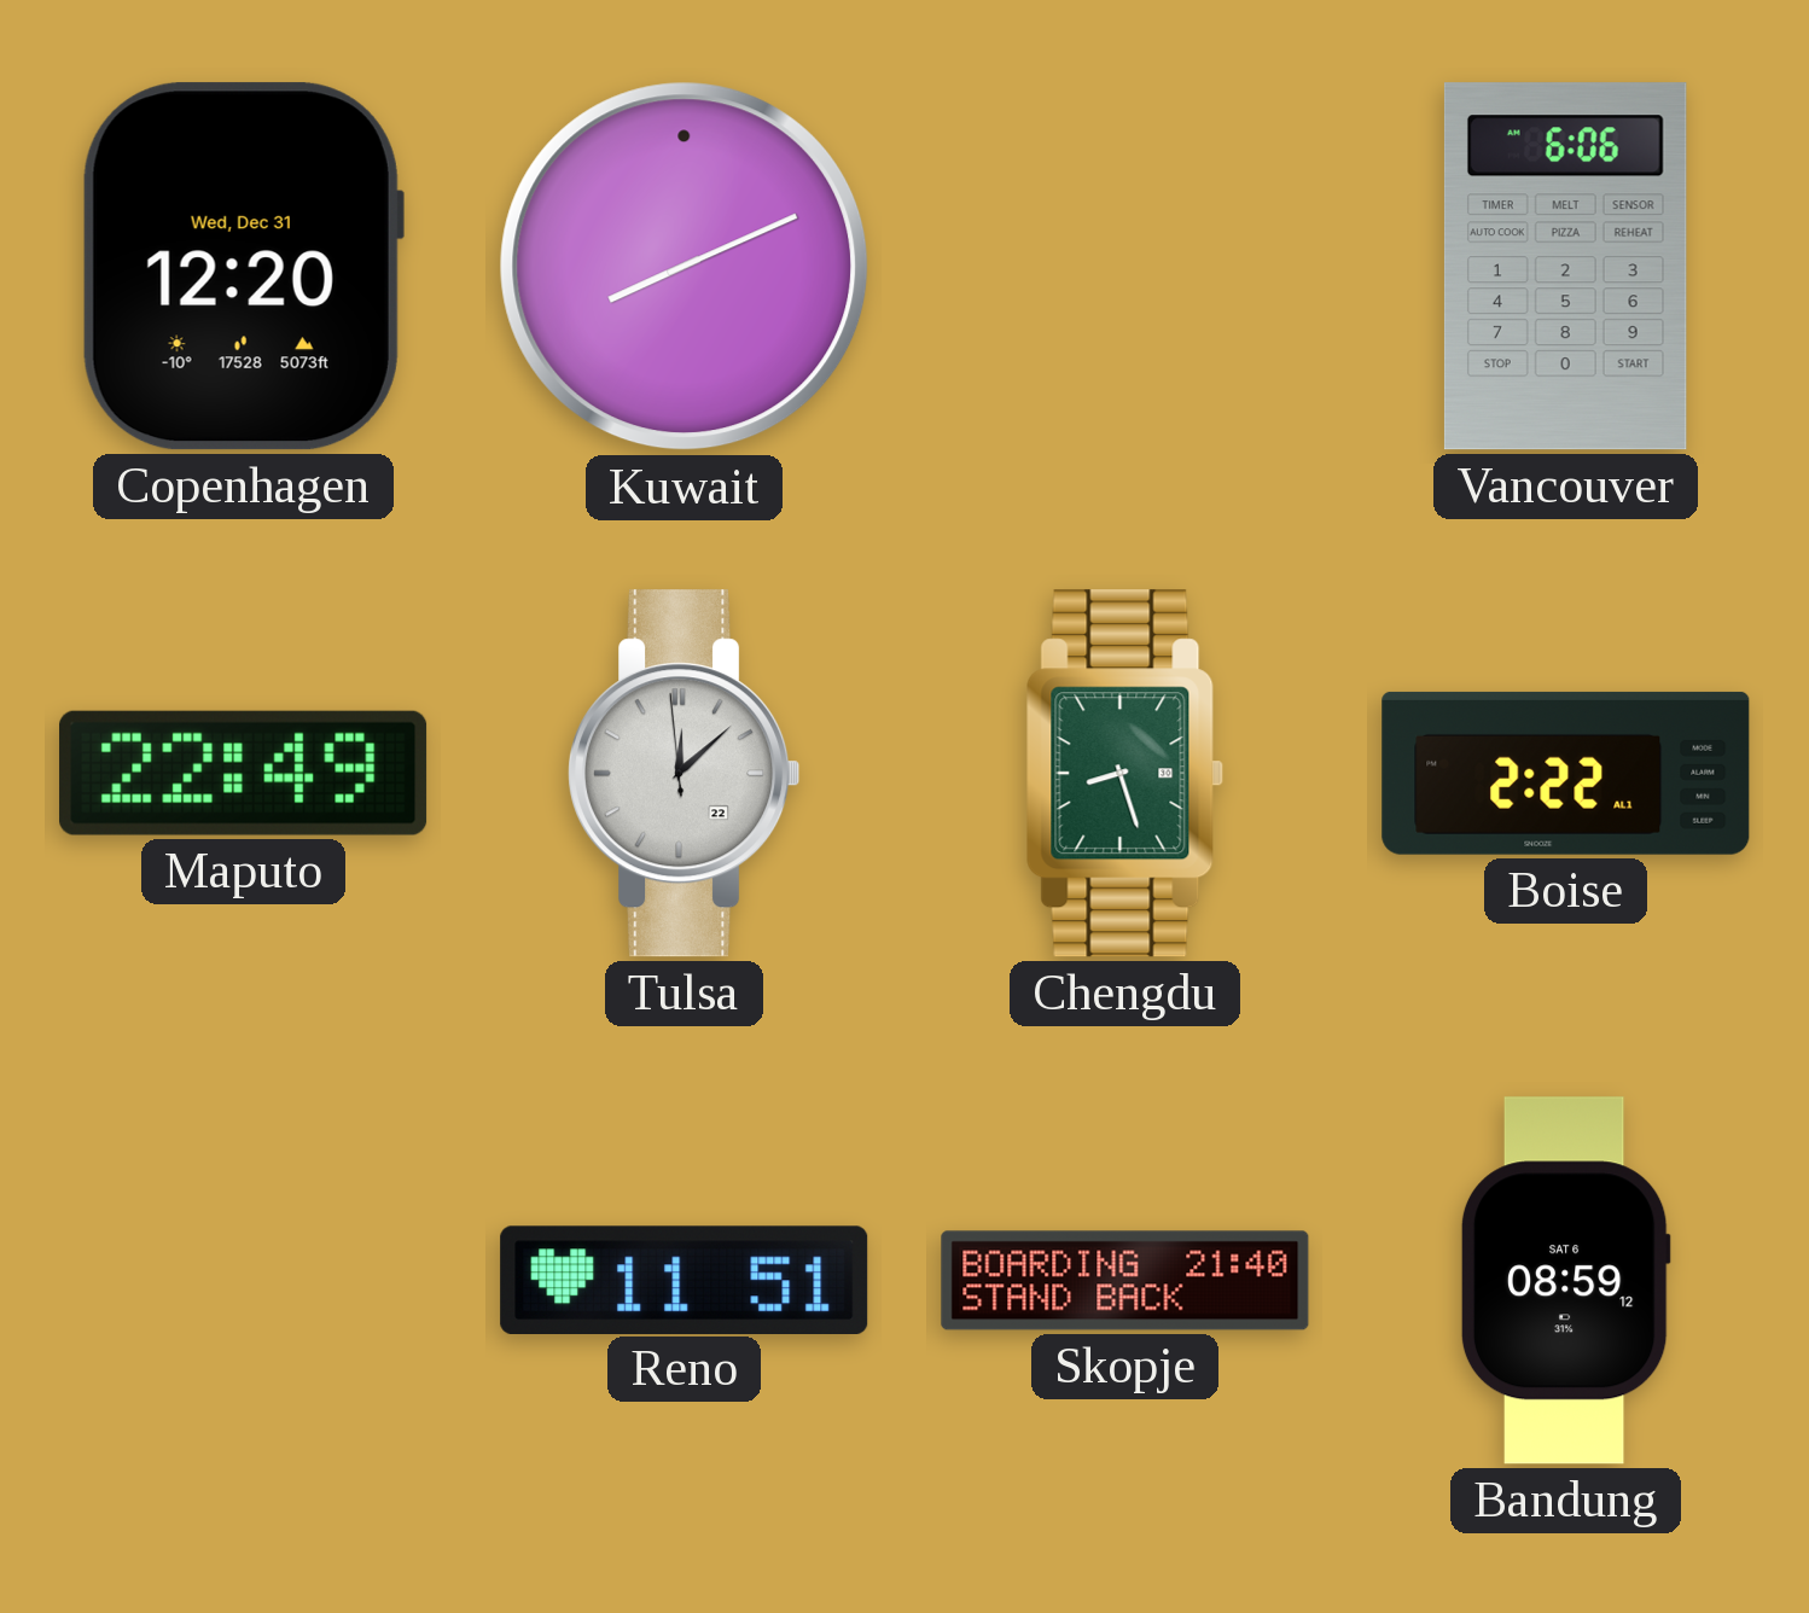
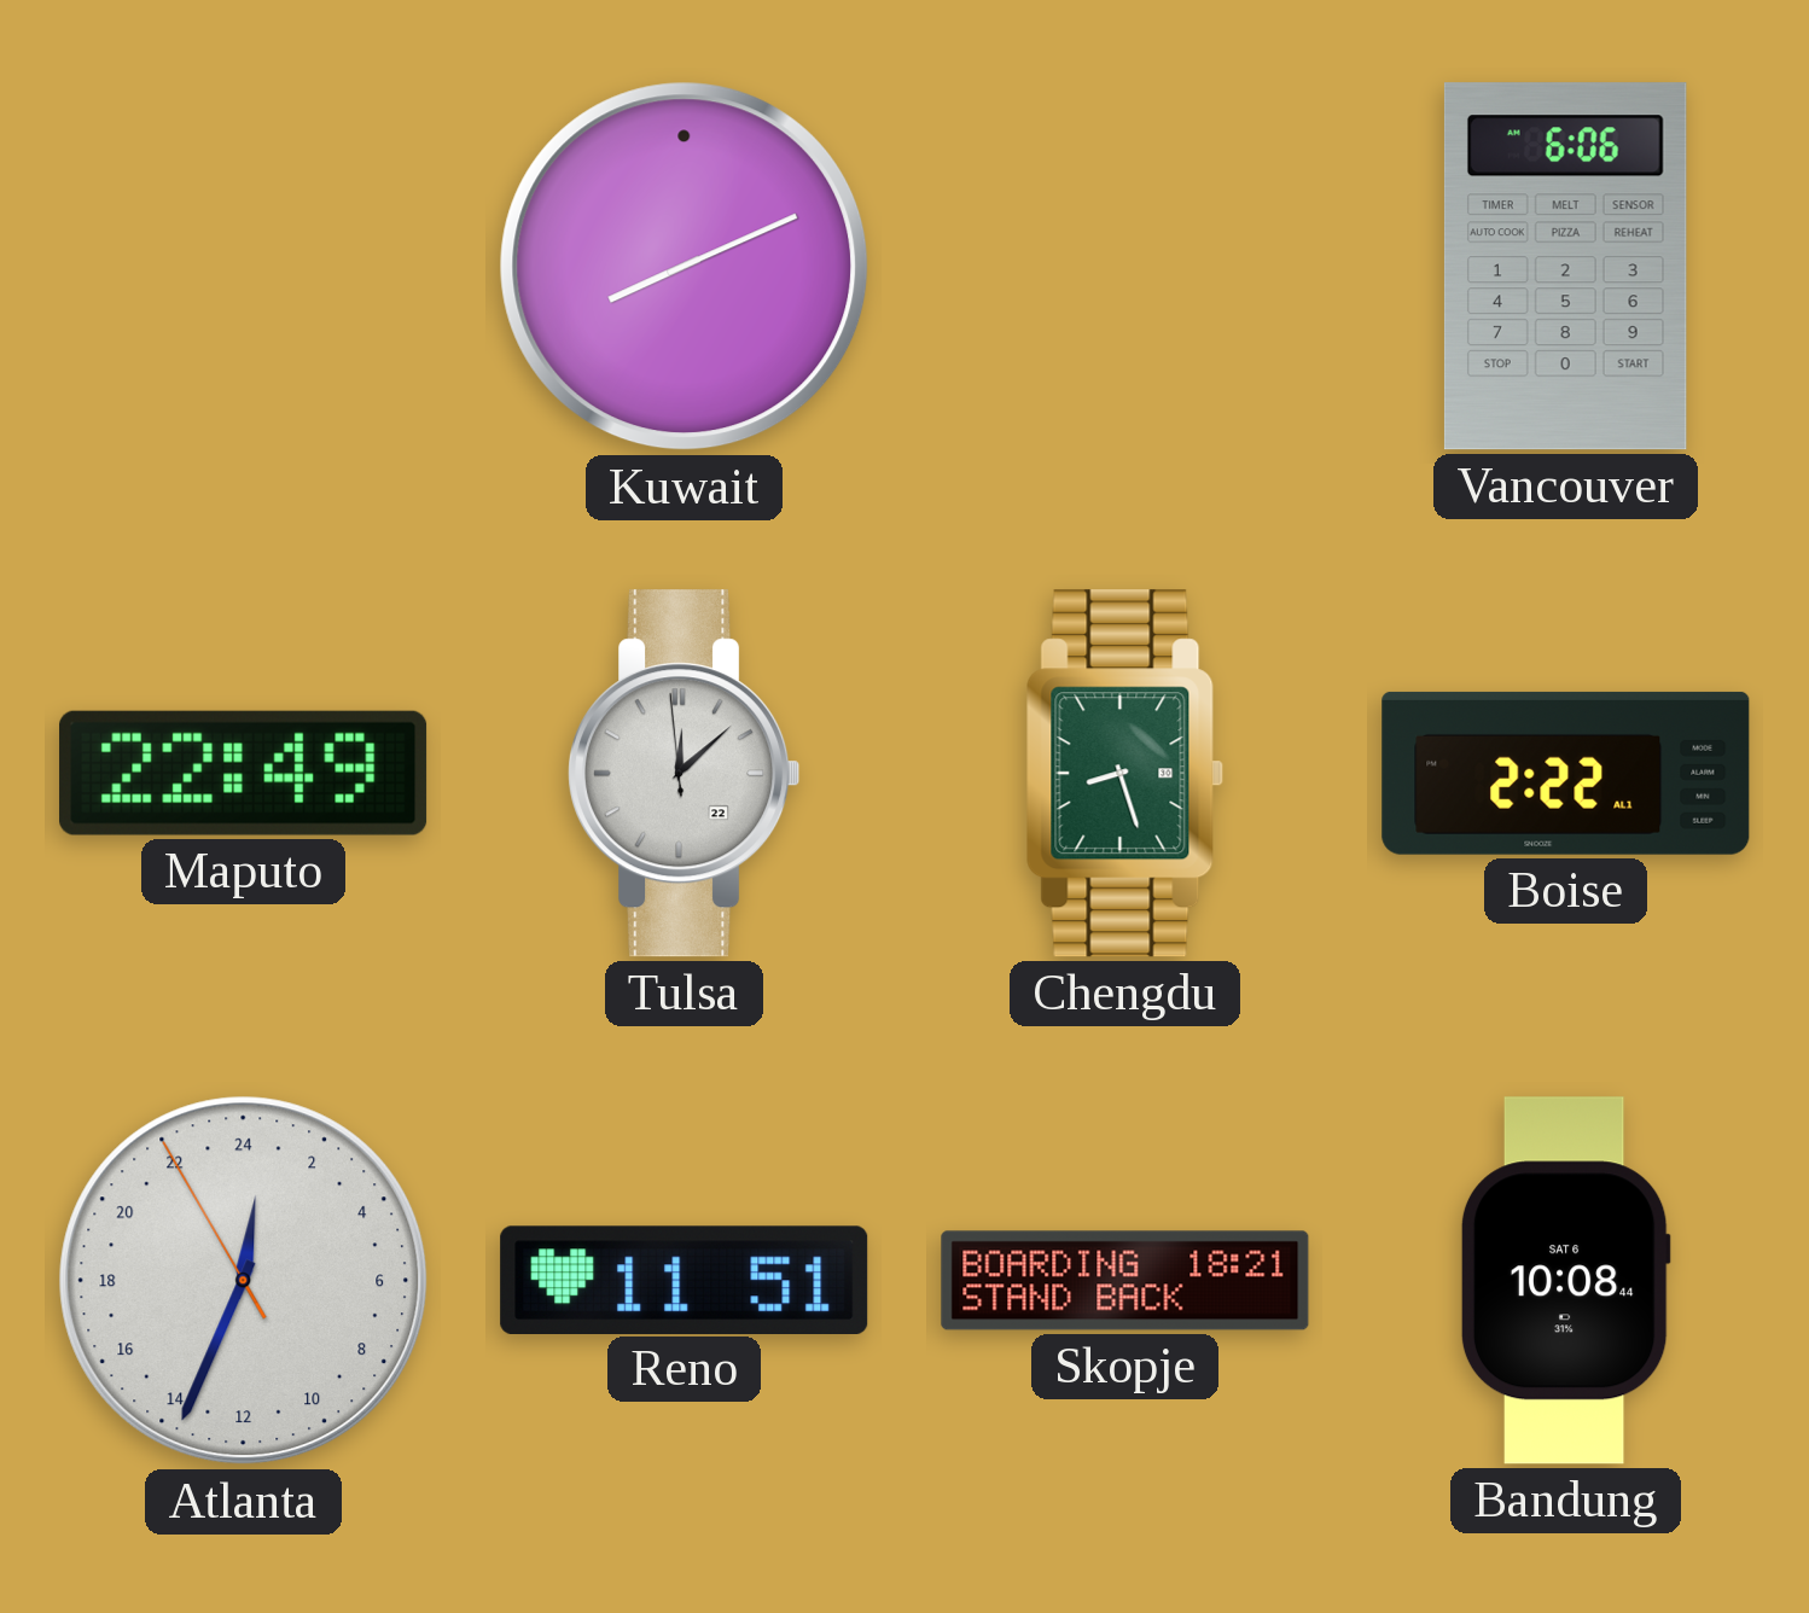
Copenhagen: 12:20 -> none
Atlanta: none -> 0:33
Skopje: 21:40 -> 18:21
Bandung: 08:59 -> 10:08
